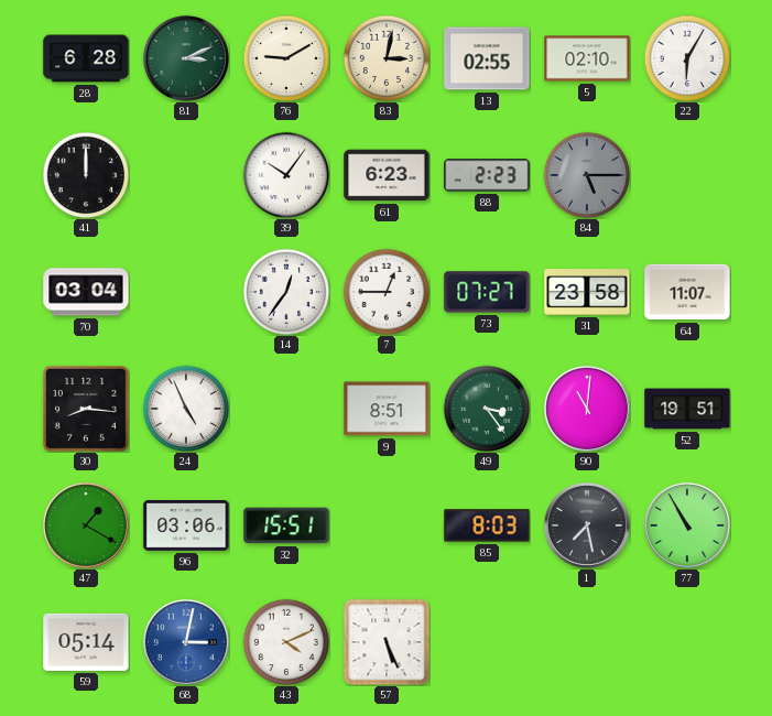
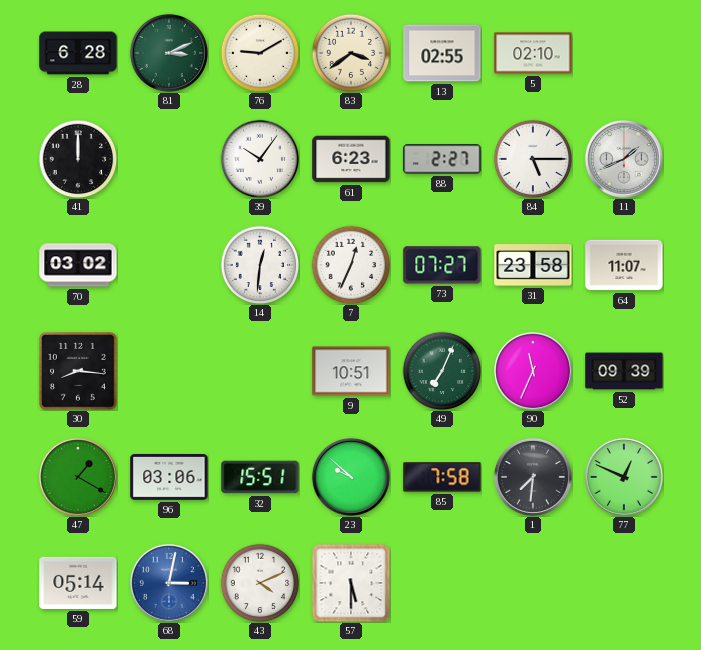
83: 3:02 -> 3:39
22: 6:05 -> none
88: 2:23 -> 2:27
84 dial: grey -> white
11: none -> 1:41
70: 03:04 -> 03:02
14: 12:36 -> 12:31
7: 12:45 -> 12:34
24: 4:56 -> none
9: 8:51 -> 10:51
49: 3:24 -> 7:04
90: 11:01 -> 11:34
52: 19:51 -> 09:39
23: none -> 9:52
85: 8:03 -> 7:58
1: 7:28 -> 7:31
77: 10:55 -> 12:49
57: 5:26 -> 5:30
